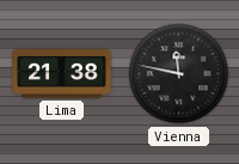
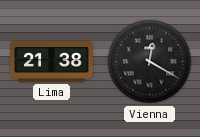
Vienna: 11:47 -> 12:20
